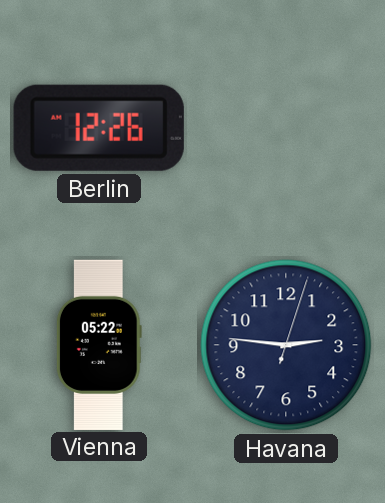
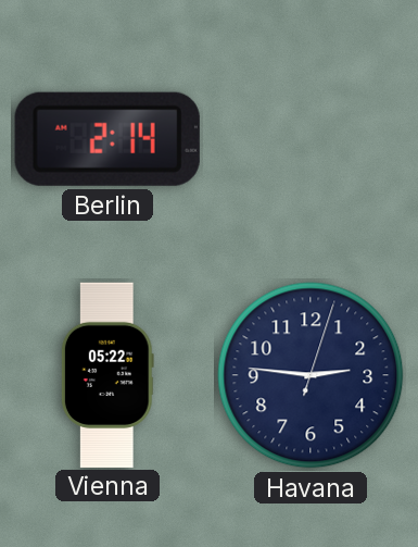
Berlin: 12:26 -> 2:14
